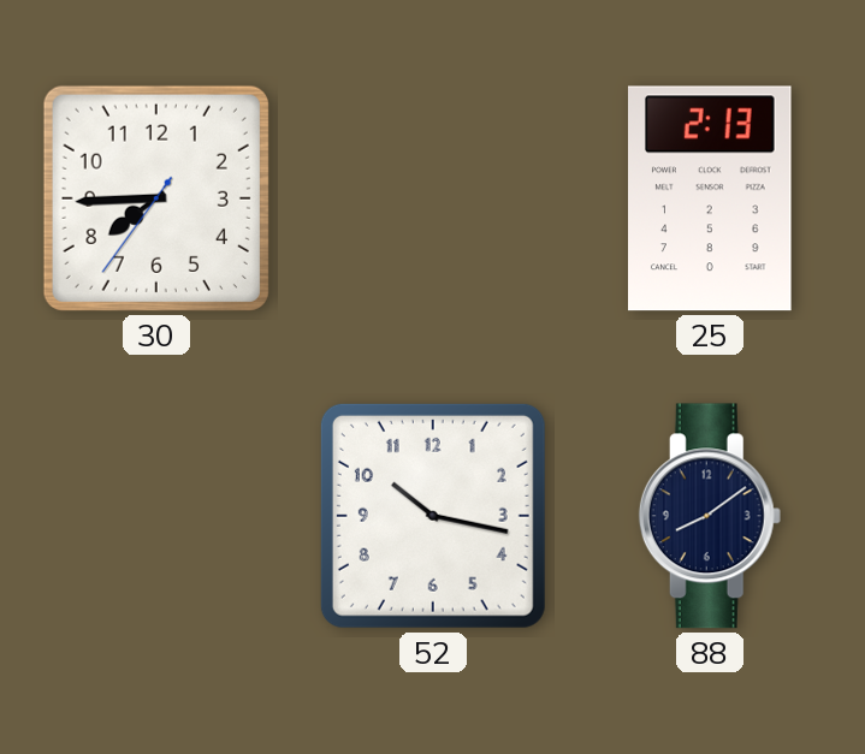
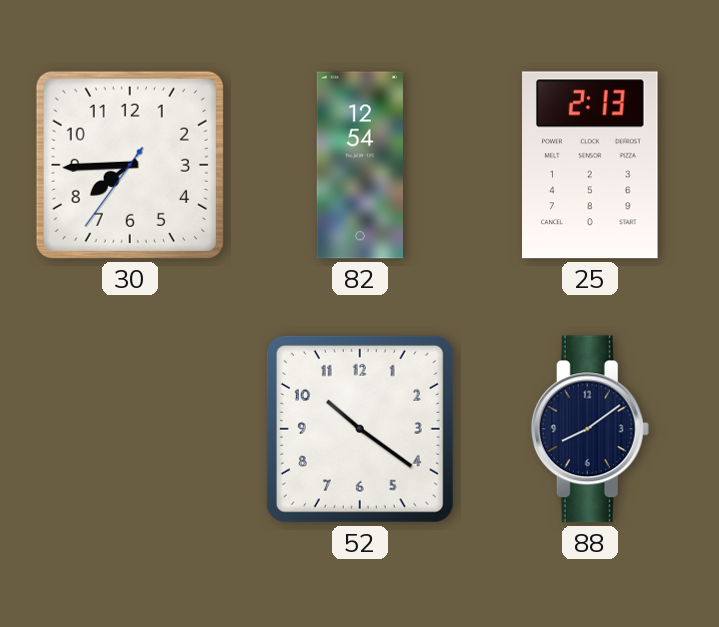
82: none -> 12:54
52: 10:17 -> 10:21
